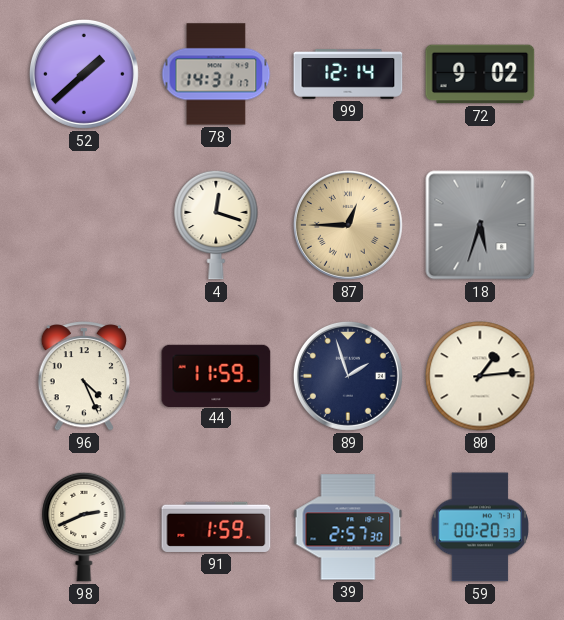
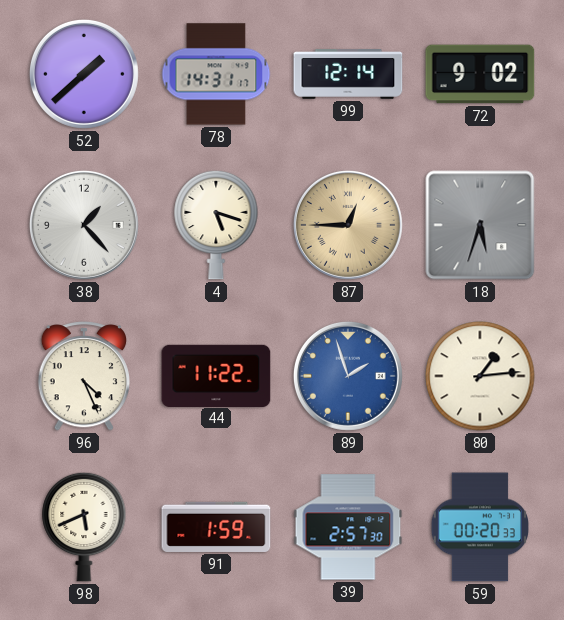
38: none -> 1:23
4: 12:18 -> 5:18
44: 11:59 -> 11:22
89 dial: navy -> blue
98: 2:41 -> 5:41
